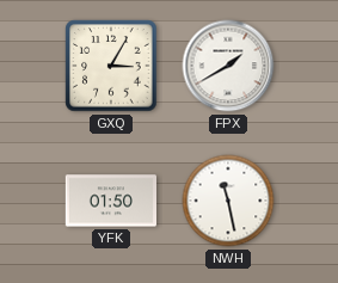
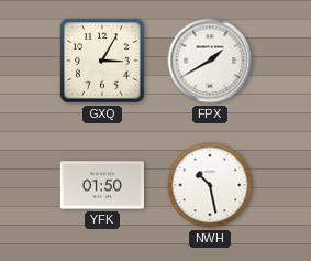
NWH: 11:28 -> 10:28
